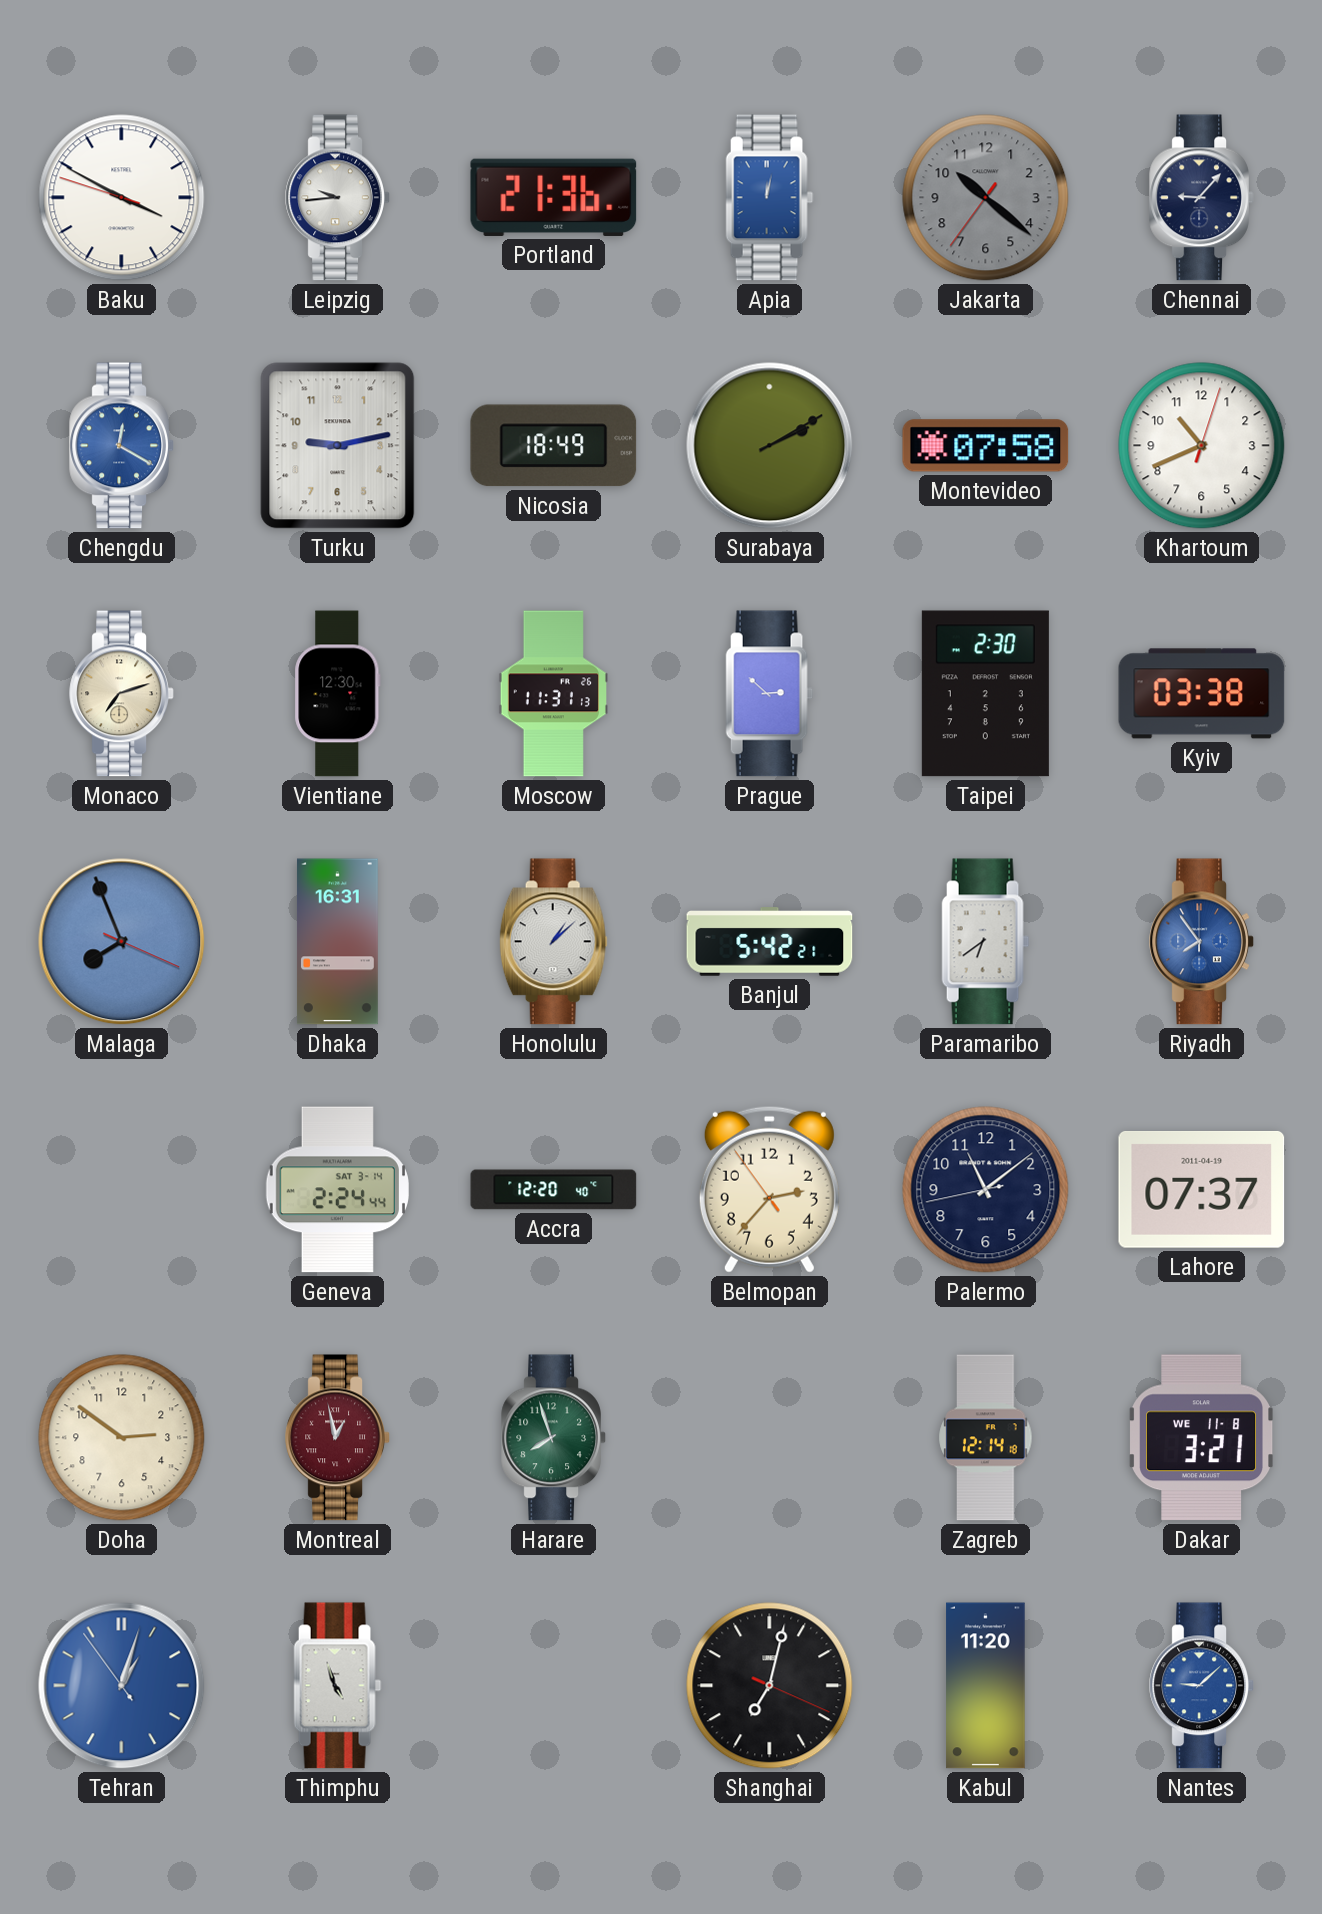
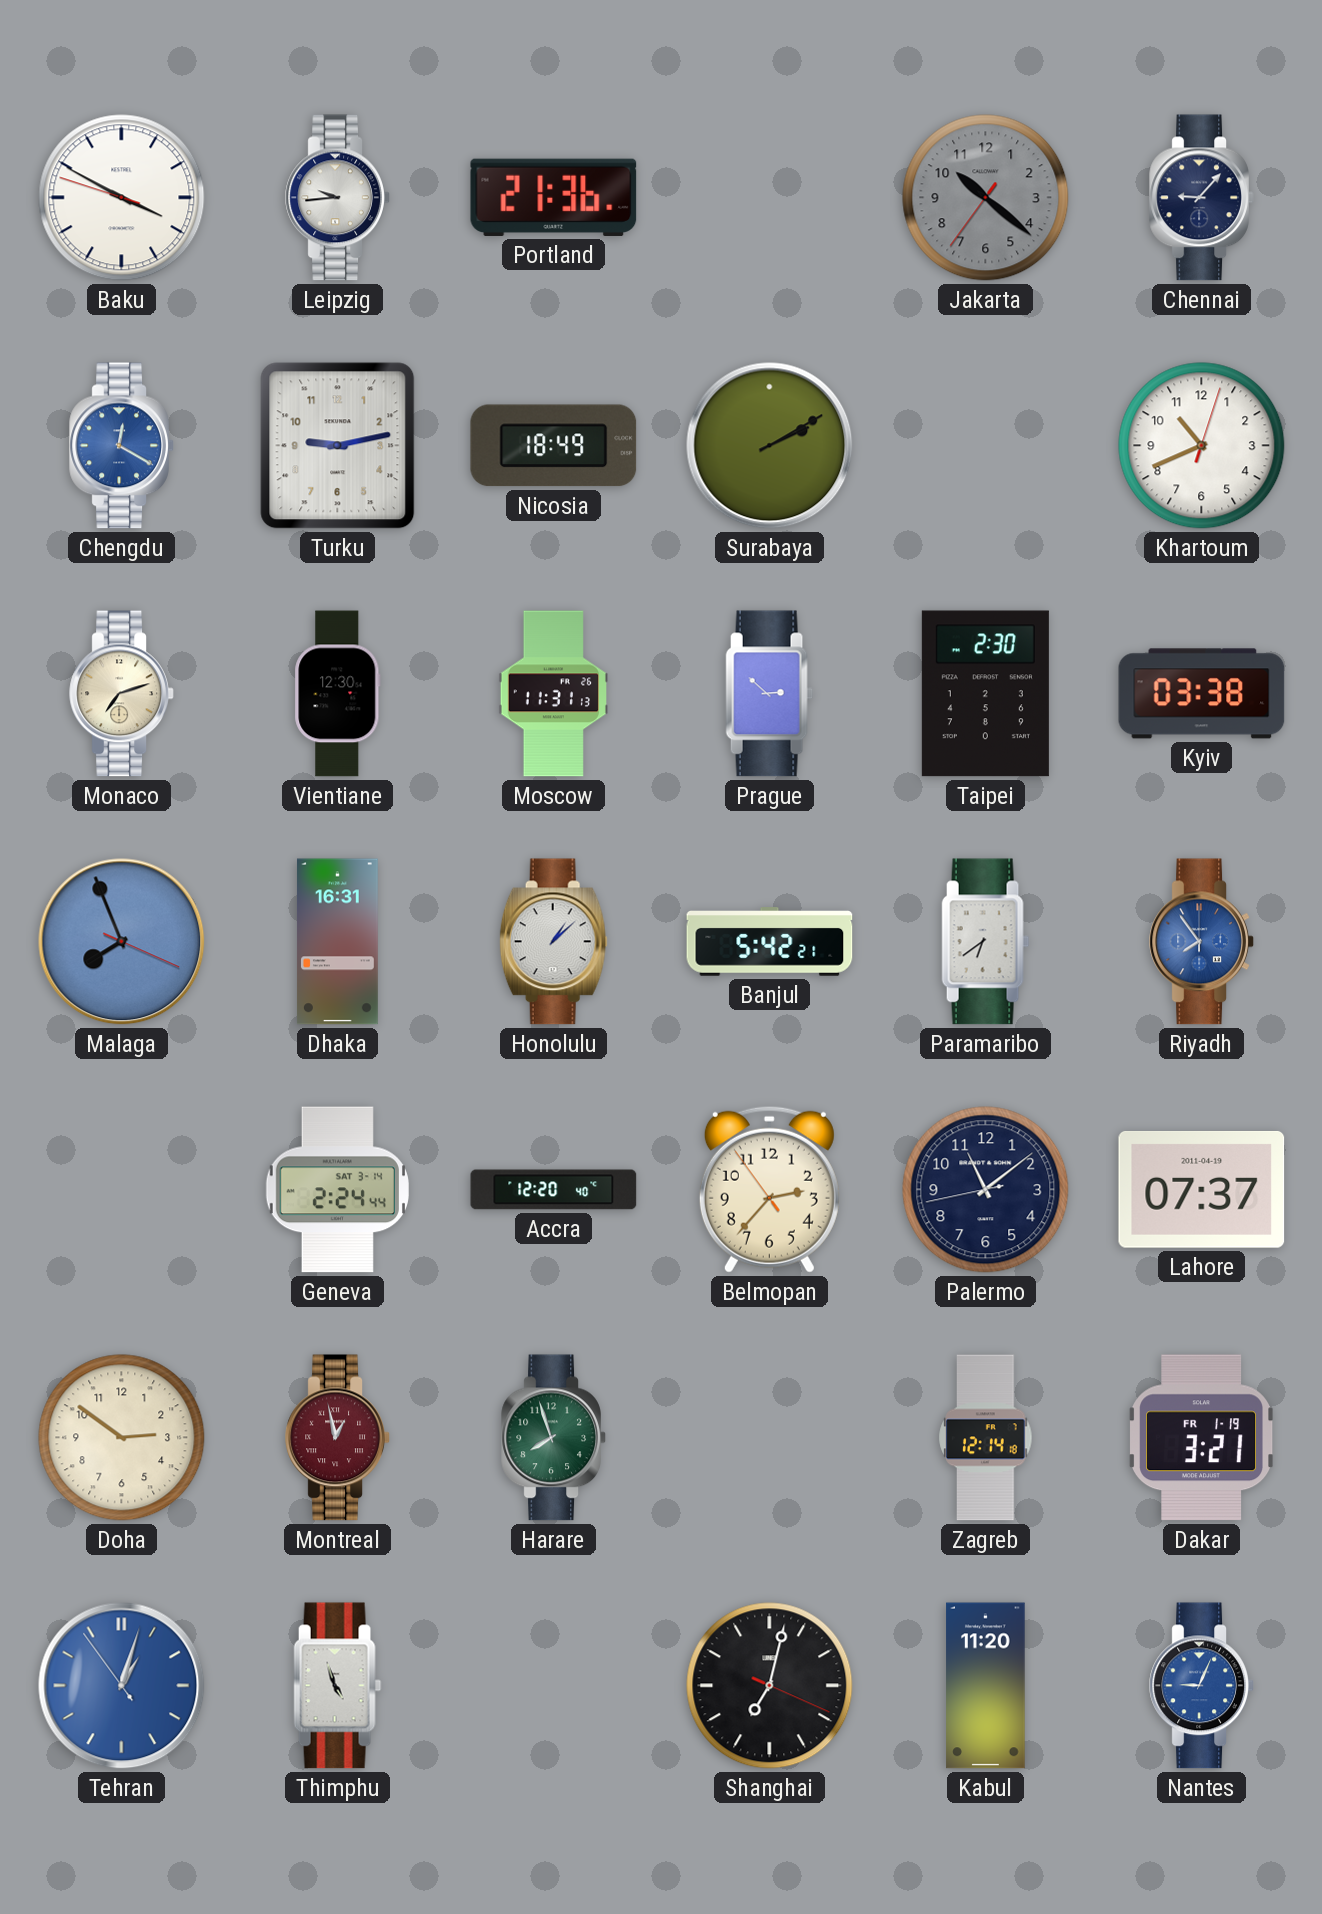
Apia: 12:02 -> none
Montevideo: 07:58 -> none
Dakar date: WE 11-8 -> FR 1-19
Nantes: 9:08 -> 9:04
